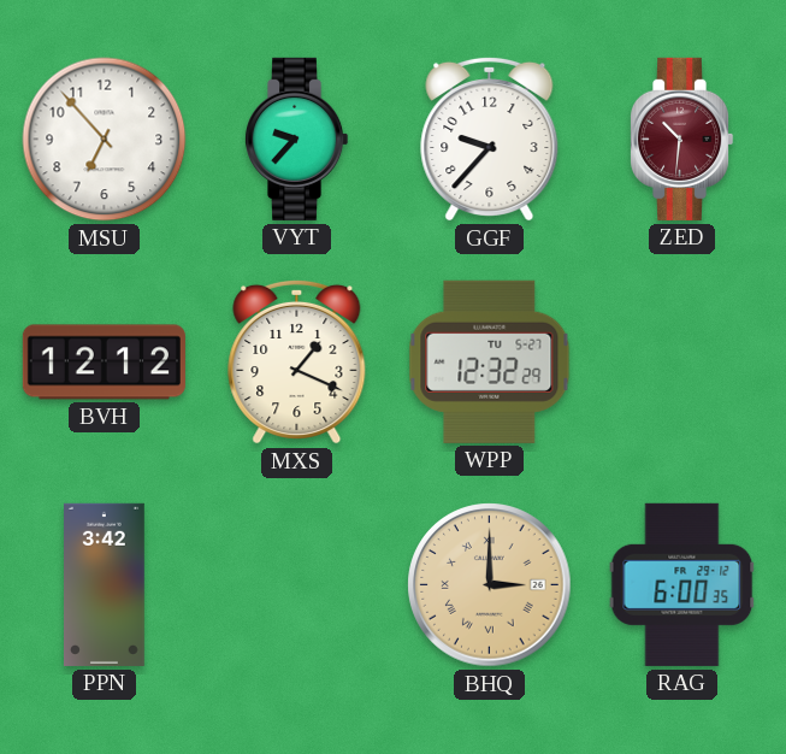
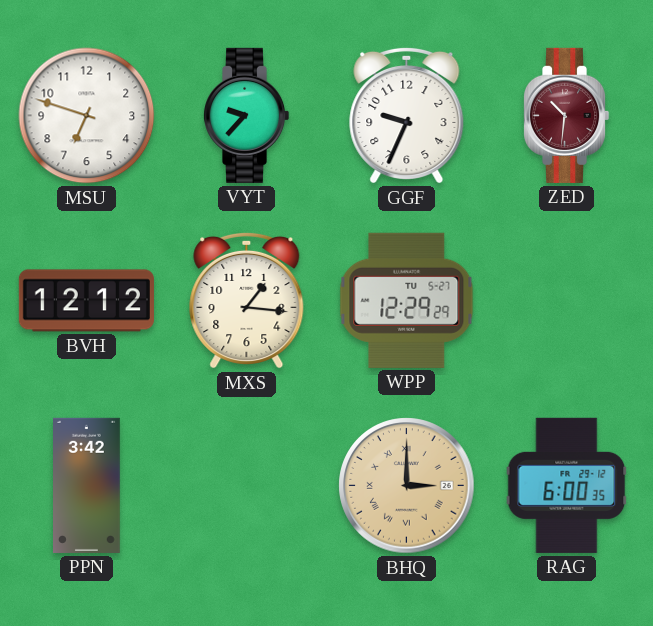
MSU: 6:53 -> 6:48
GGF: 9:37 -> 9:34
MXS: 1:19 -> 1:16
WPP: 12:32 -> 12:29
